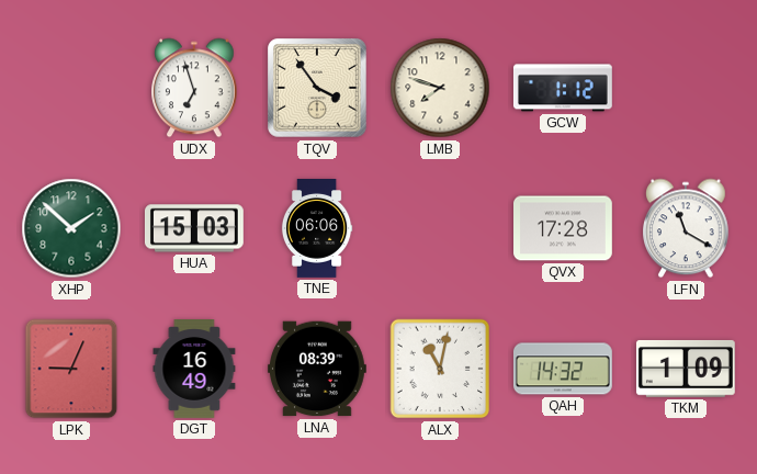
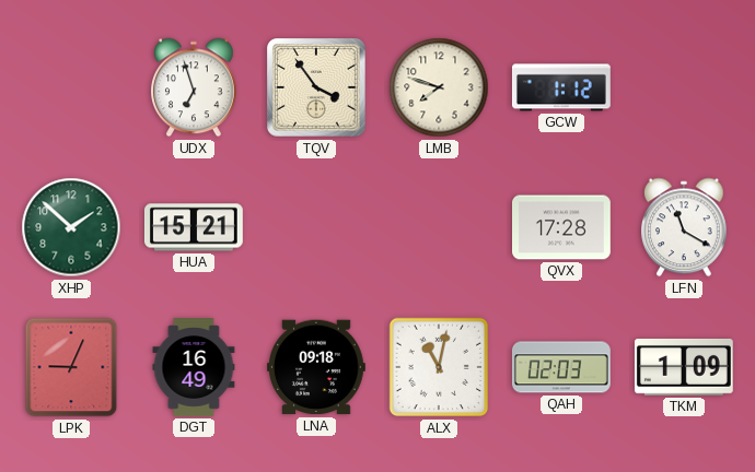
HUA: 15:03 -> 15:21
TNE: 06:06 -> none
LNA: 08:39 -> 09:18
QAH: 14:32 -> 02:03
